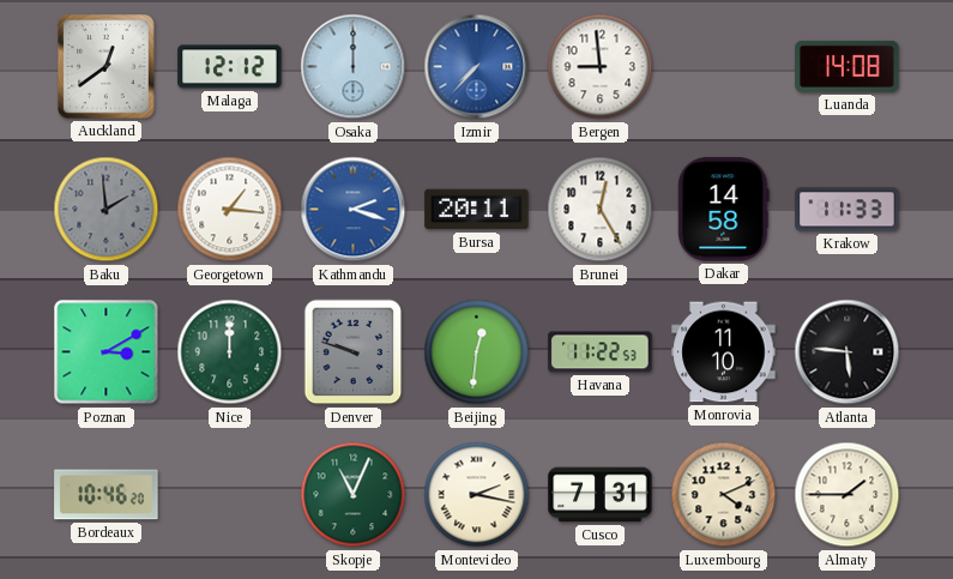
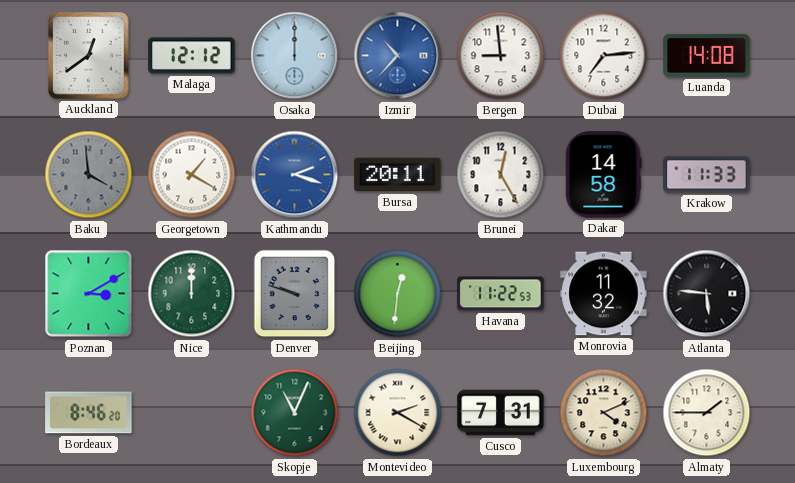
Izmir: 7:37 -> 10:37
Dubai: none -> 7:14
Baku: 1:59 -> 3:59
Georgetown: 1:16 -> 1:20
Monrovia: 11:10 -> 11:32
Bordeaux: 10:46 -> 8:46
Montevideo: 2:17 -> 2:20
